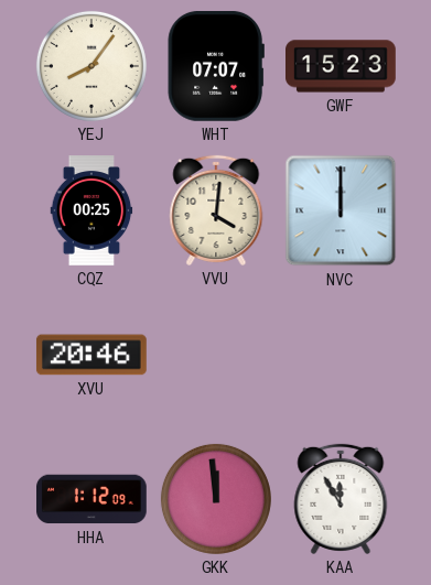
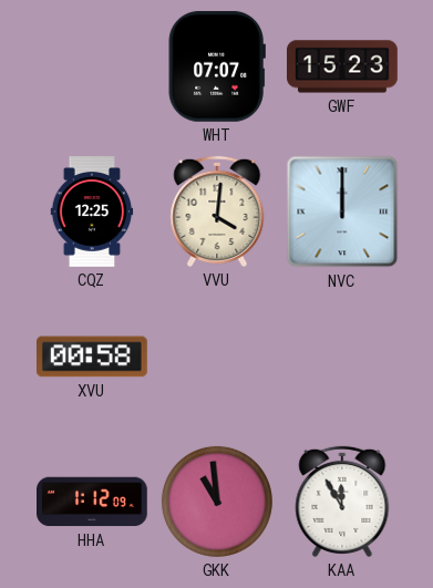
YEJ: 8:06 -> none
CQZ: 00:25 -> 12:25
XVU: 20:46 -> 00:58
GKK: 11:59 -> 10:59
